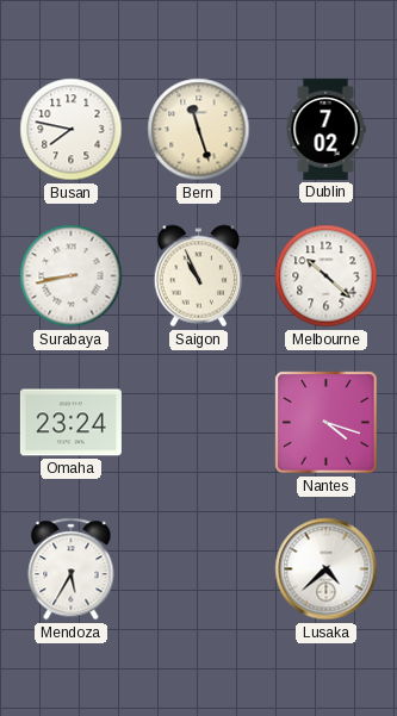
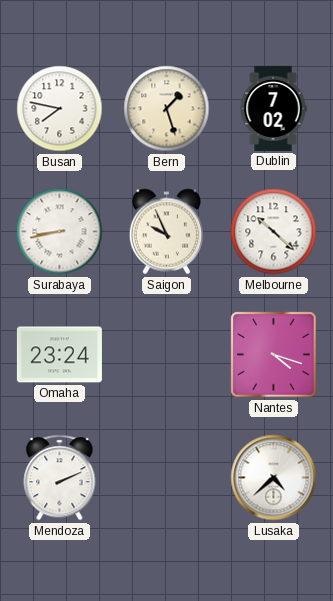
Bern: 11:27 -> 1:27
Saigon: 10:56 -> 9:56
Mendoza: 5:35 -> 2:11
